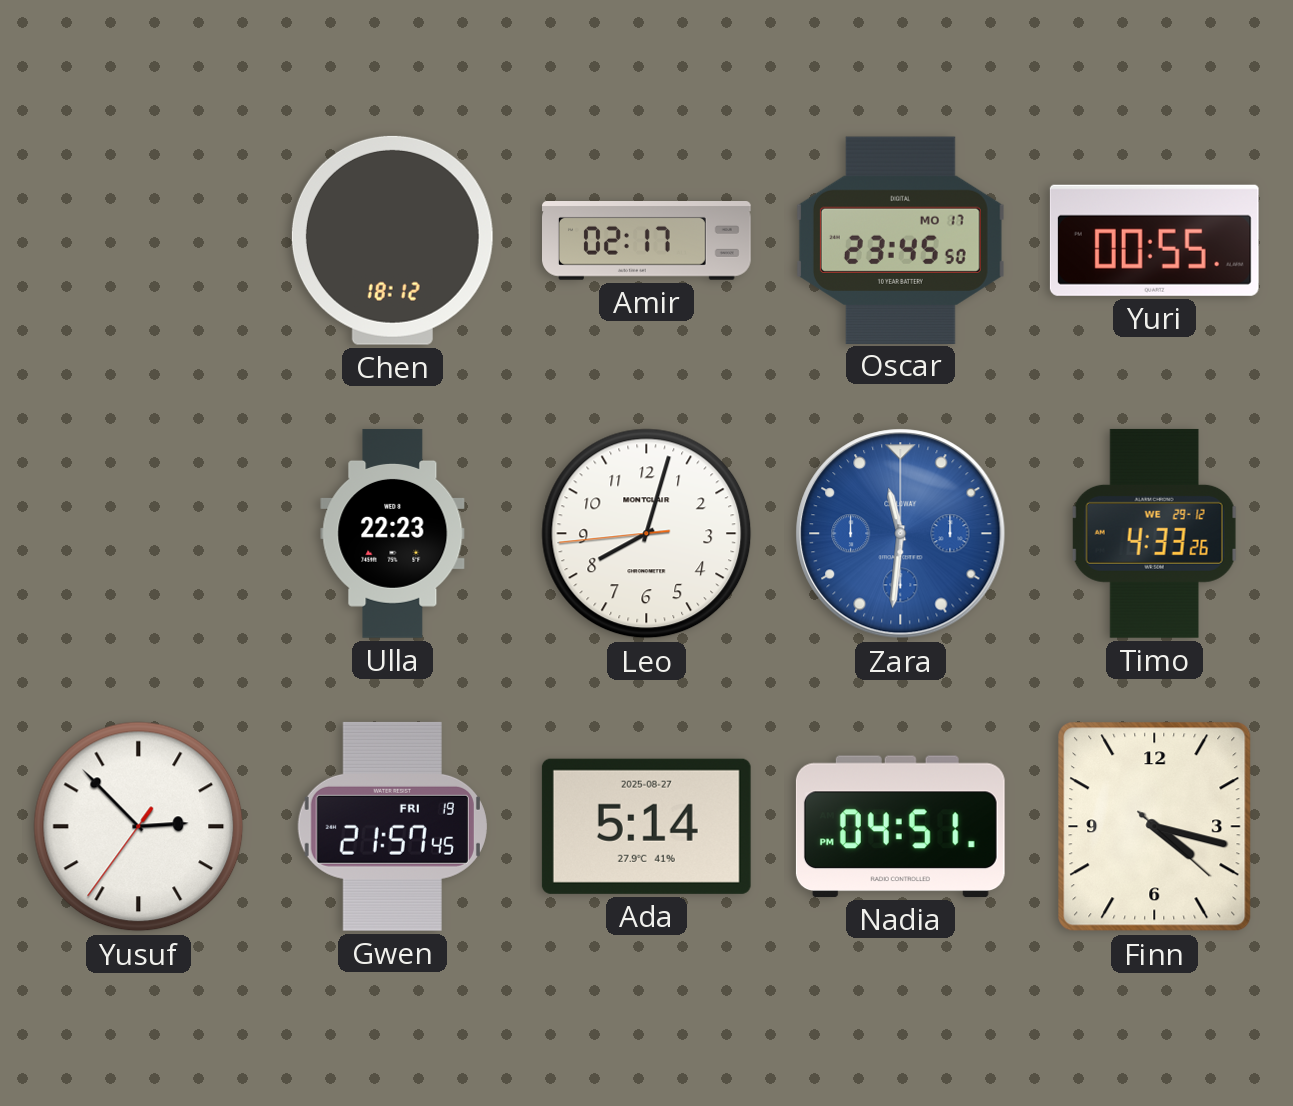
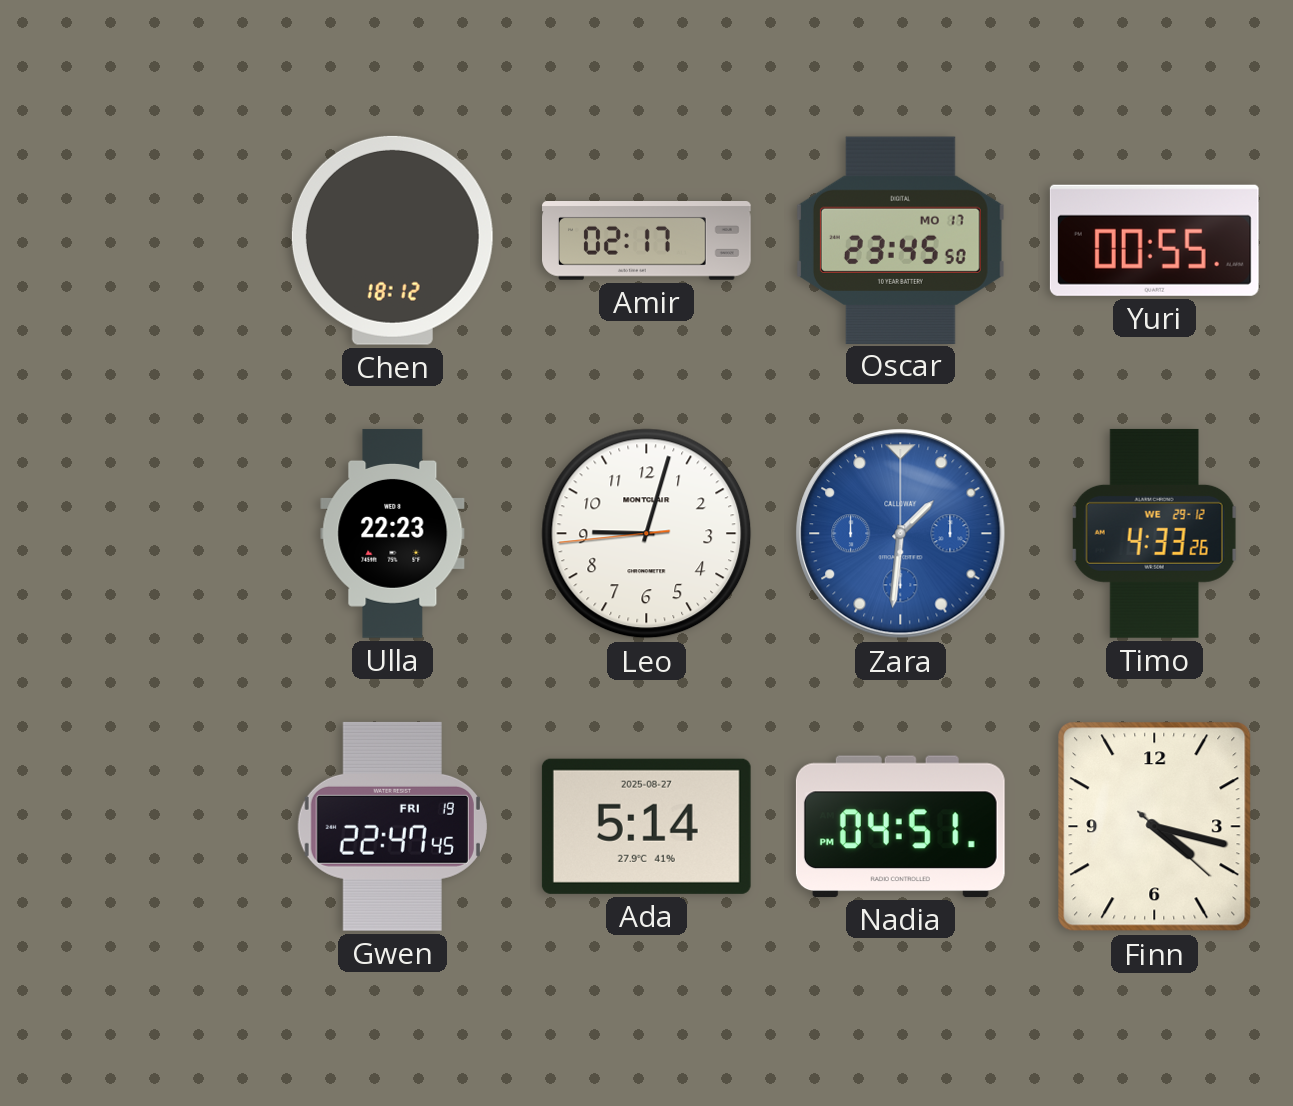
Leo: 8:02 -> 9:02
Zara: 11:31 -> 1:31
Yusuf: 2:52 -> none
Gwen: 21:57 -> 22:47
